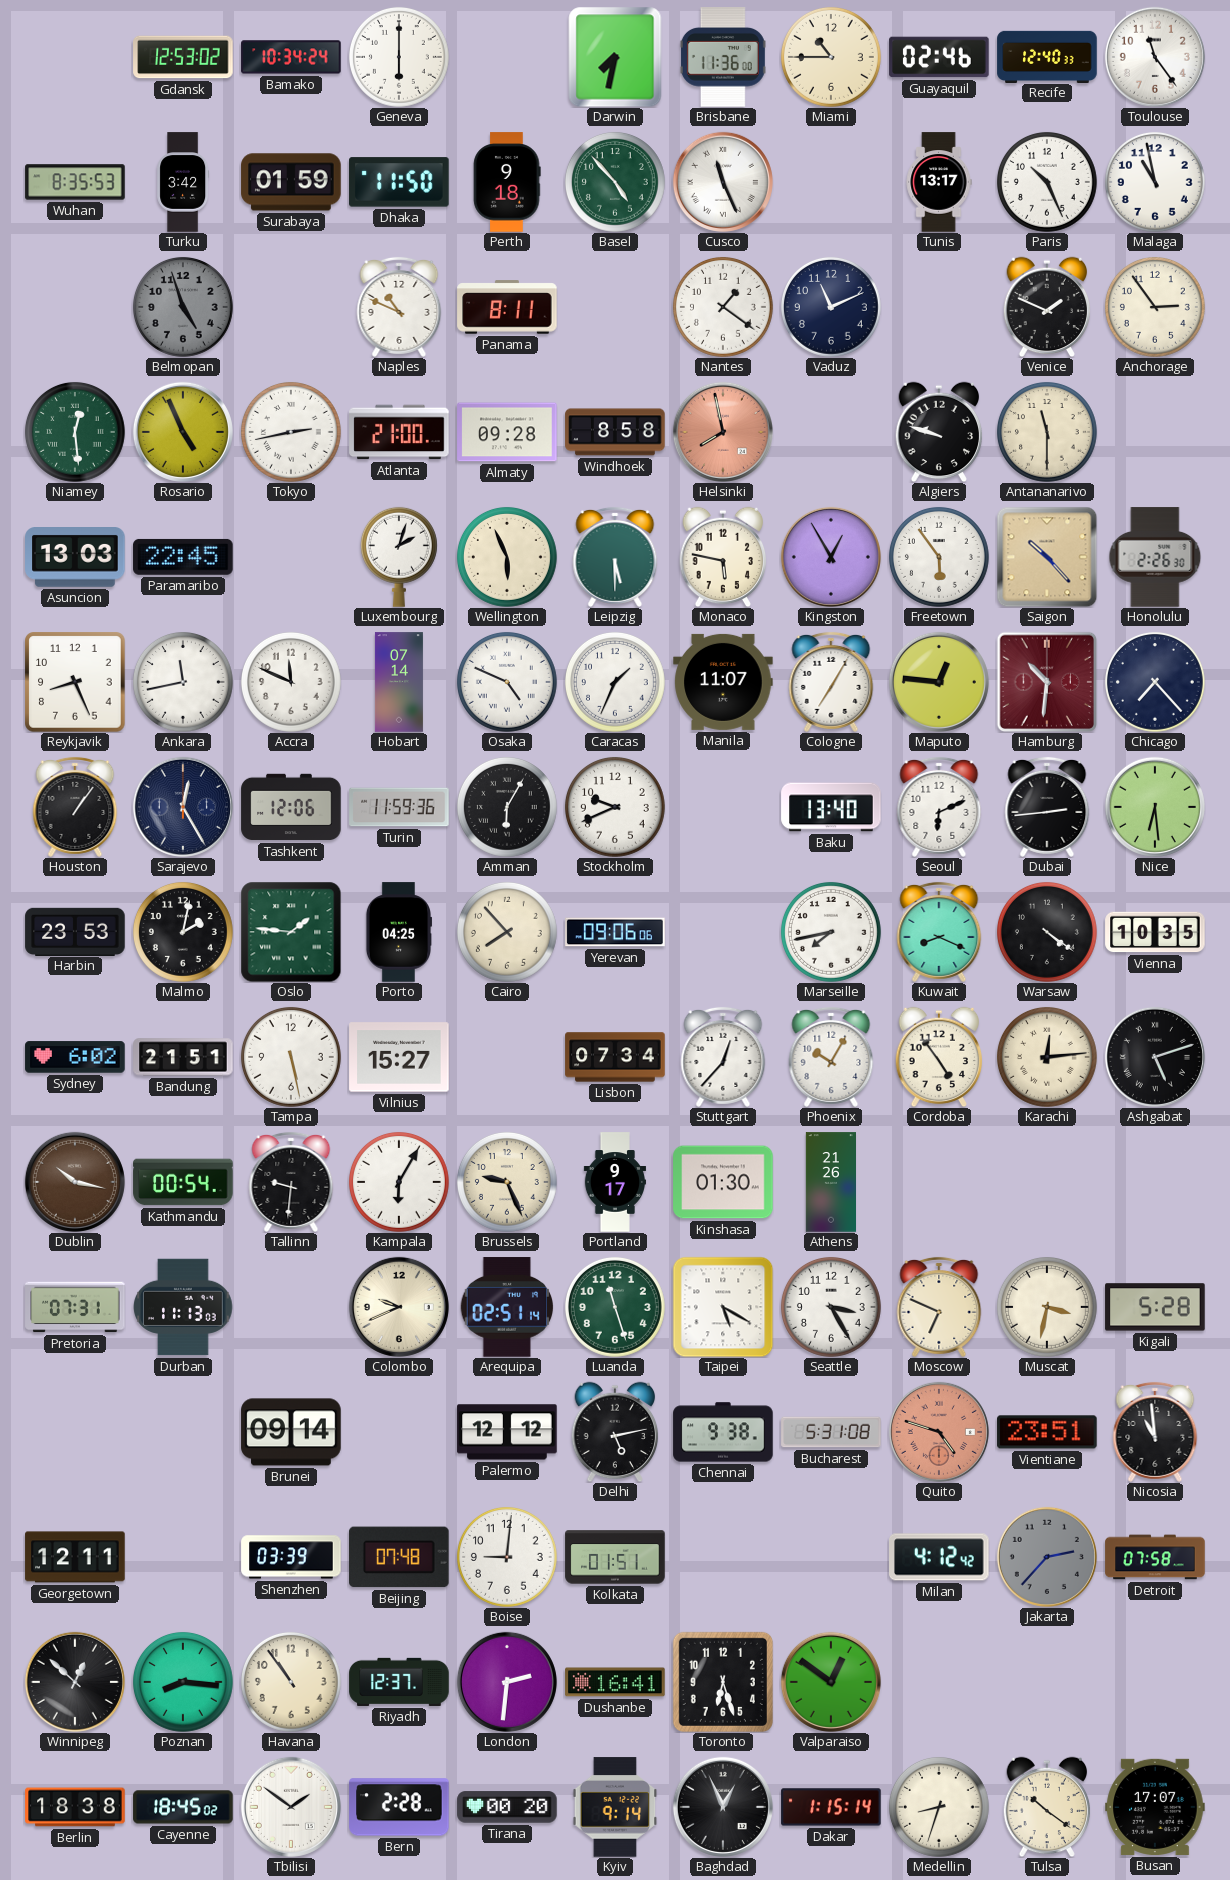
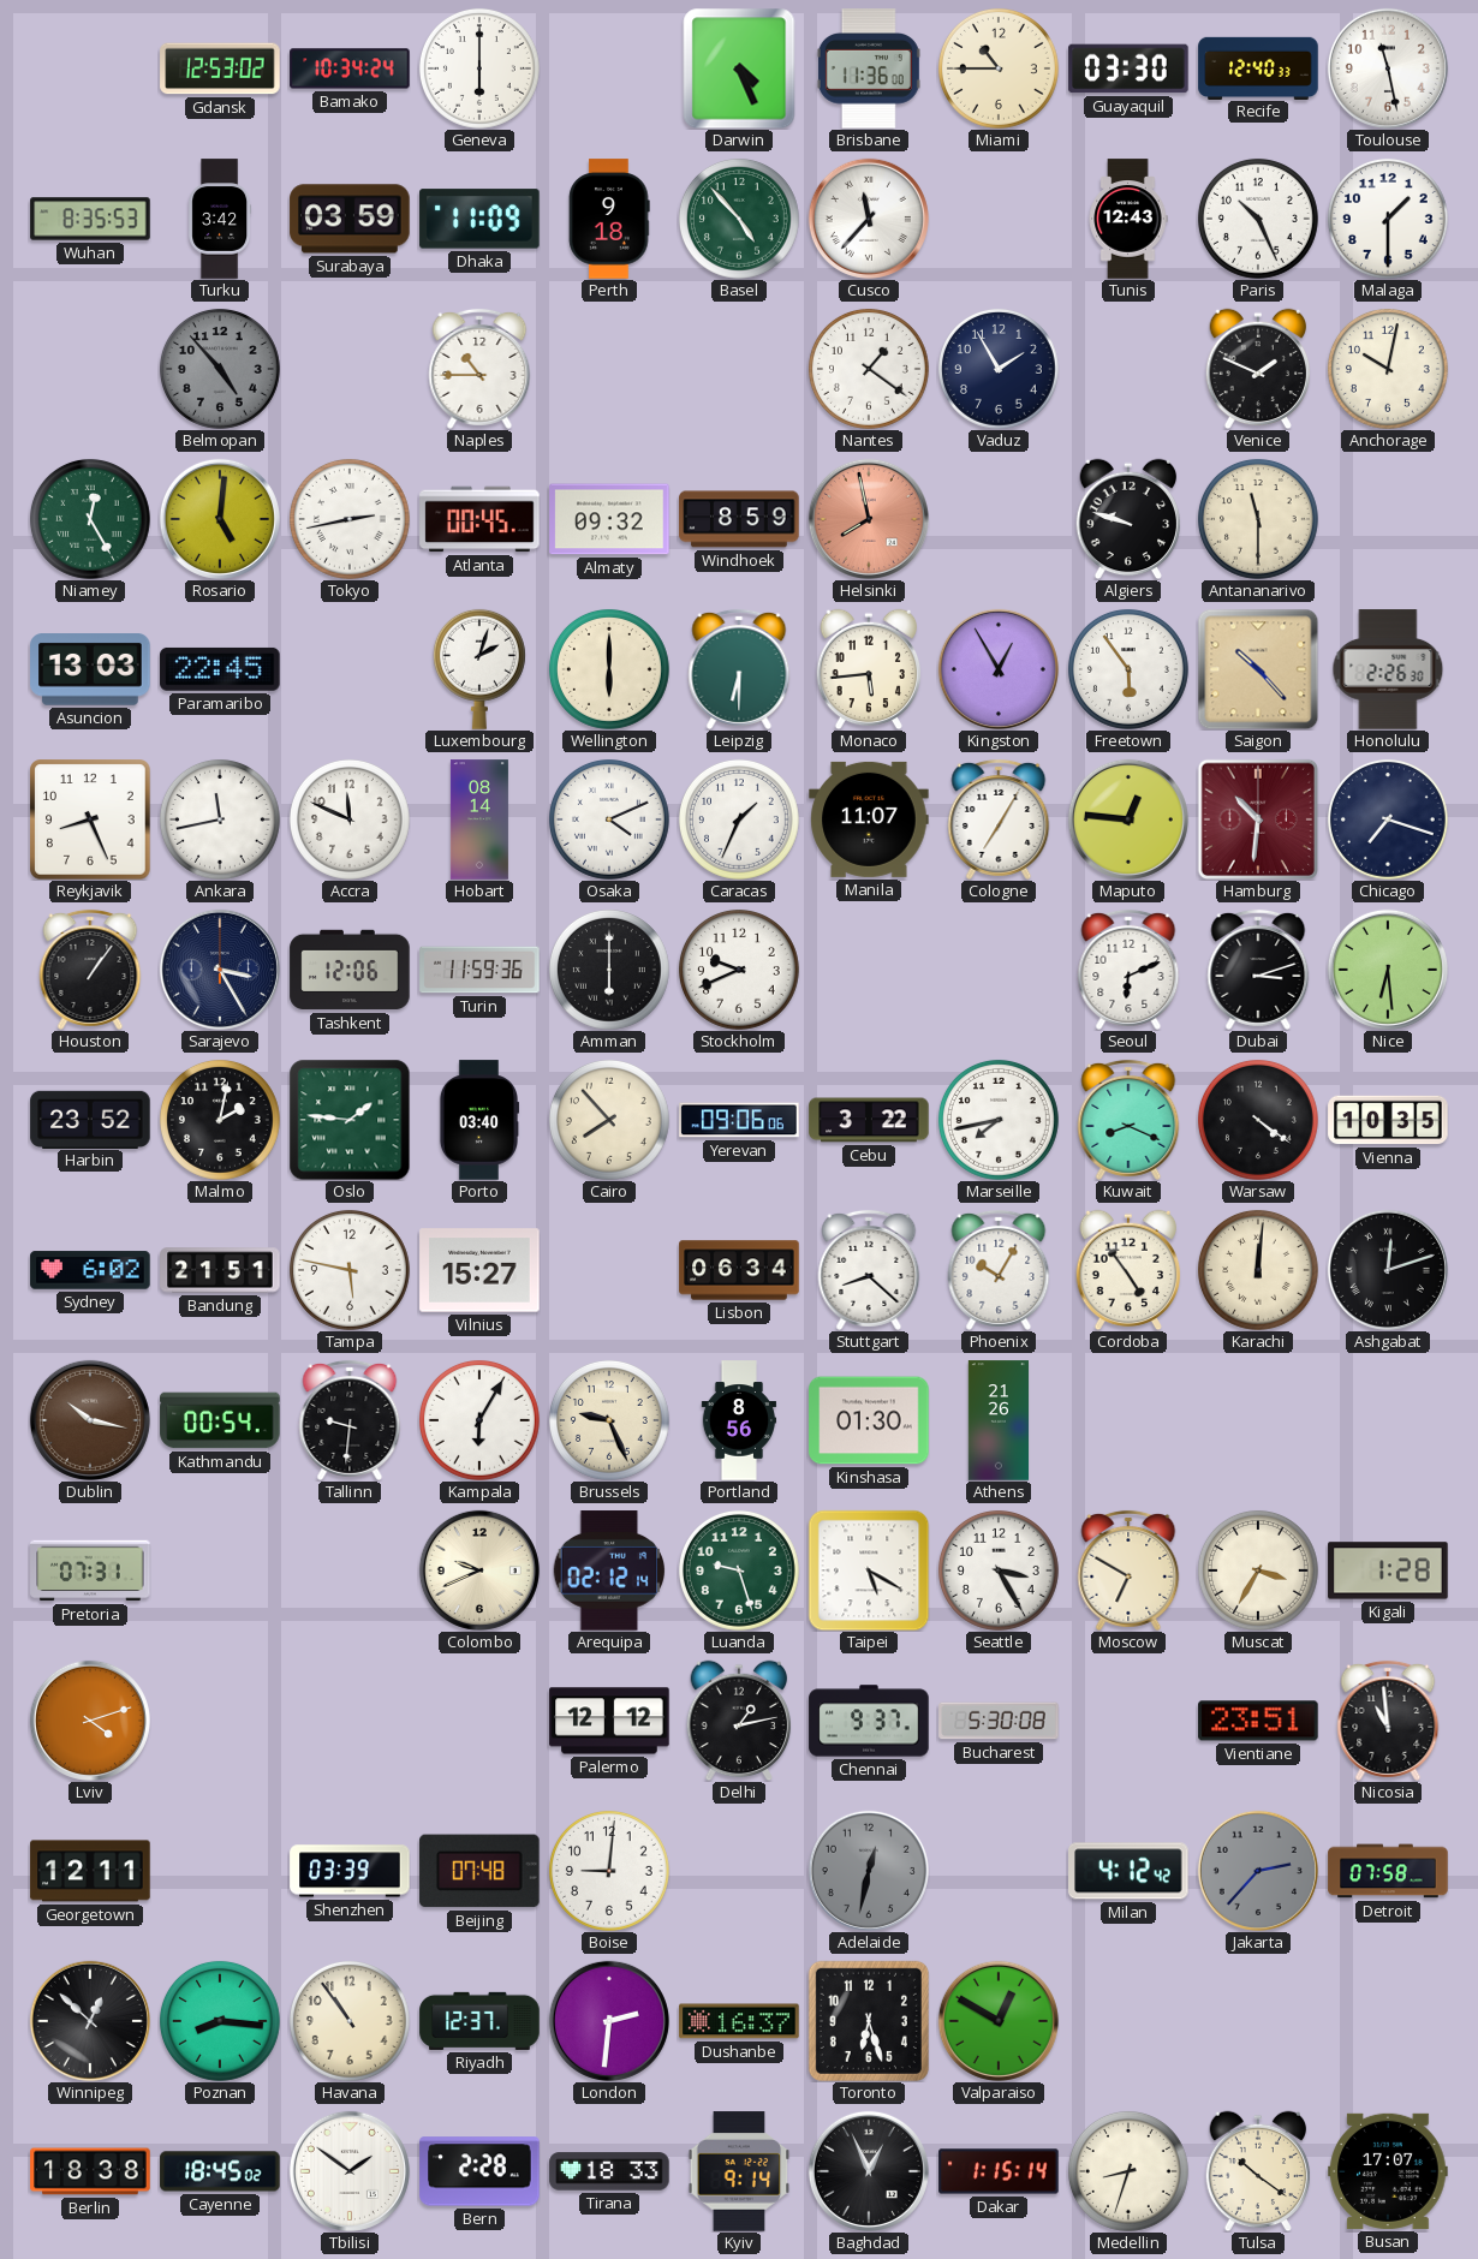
Darwin: 7:32 -> 4:26
Guayaquil: 02:46 -> 03:30
Toulouse: 11:24 -> 11:28
Surabaya: 01:59 -> 03:59
Dhaka: 11:50 -> 11:09
Cusco: 11:26 -> 11:37
Tunis: 13:17 -> 12:43
Malaga: 10:58 -> 1:30
Belmopan: 4:57 -> 4:53
Naples: 10:49 -> 10:45
Panama: 8:11 -> none
Vaduz: 11:11 -> 1:55
Anchorage: 2:54 -> 10:02
Niamey: 12:29 -> 12:25
Rosario: 4:56 -> 5:01
Atlanta: 21:00 -> 00:45
Almaty: 09:28 -> 09:32
Windhoek: 8:58 -> 8:59
Wellington: 5:56 -> 6:00
Leipzig: 5:30 -> 6:30
Monaco: 5:47 -> 5:44
Hobart: 07:14 -> 08:14
Osaka: 4:49 -> 4:11
Chicago: 7:23 -> 7:18
Sarajevo: 12:25 -> 3:25
Amman: 6:05 -> 6:00
Baku: 13:40 -> none
Dubai: 2:44 -> 3:12
Harbin: 23:53 -> 23:52
Porto: 04:25 -> 03:40
Cebu: none -> 3:22
Tampa: 5:28 -> 5:47
Lisbon: 07:34 -> 06:34
Stuttgart: 12:37 -> 8:22
Karachi: 12:14 -> 12:01
Ashgabat: 5:12 -> 12:12
Portland: 9:17 -> 8:56
Durban: 11:13 -> none
Arequipa: 02:51 -> 02:12
Luanda: 11:27 -> 9:27
Moscow: 6:49 -> 6:50
Muscat: 3:32 -> 3:35
Kigali: 5:28 -> 1:28
Lviv: none -> 4:12
Brunei: 09:14 -> none
Delhi: 5:13 -> 1:13
Chennai: 9:38 -> 9:37
Bucharest: 5:31 -> 5:30
Quito: 4:48 -> none
Kolkata: 01:51 -> none
Adelaide: none -> 12:32
Dushanbe: 16:41 -> 16:37
Valparaiso: 12:51 -> 12:50
Tirana: 00:20 -> 18:33
